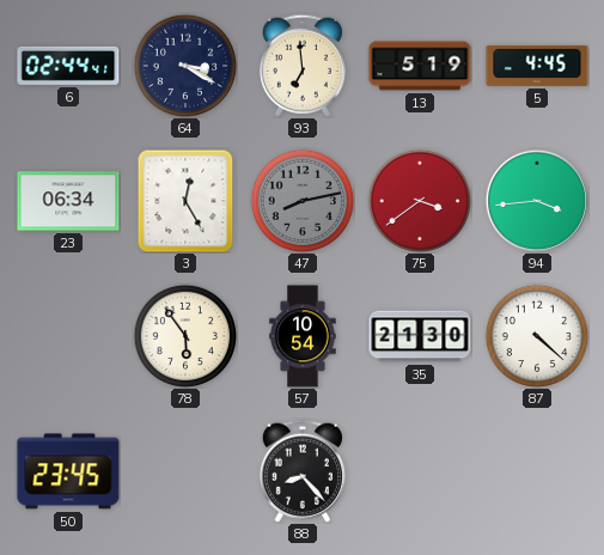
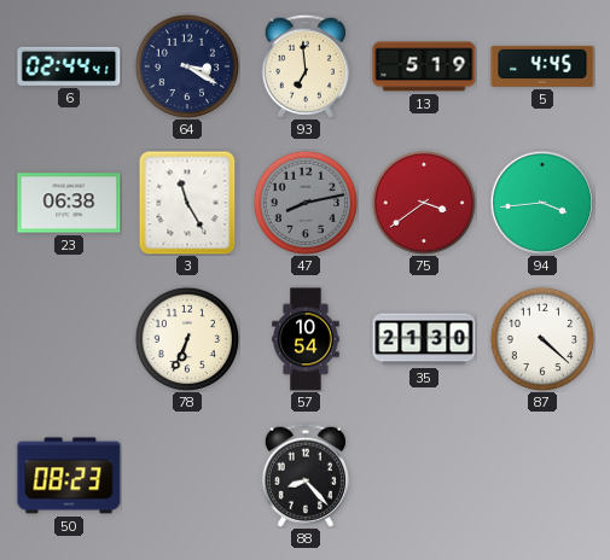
23: 06:34 -> 06:38
3: 12:25 -> 11:25
78: 5:54 -> 6:34
50: 23:45 -> 08:23
